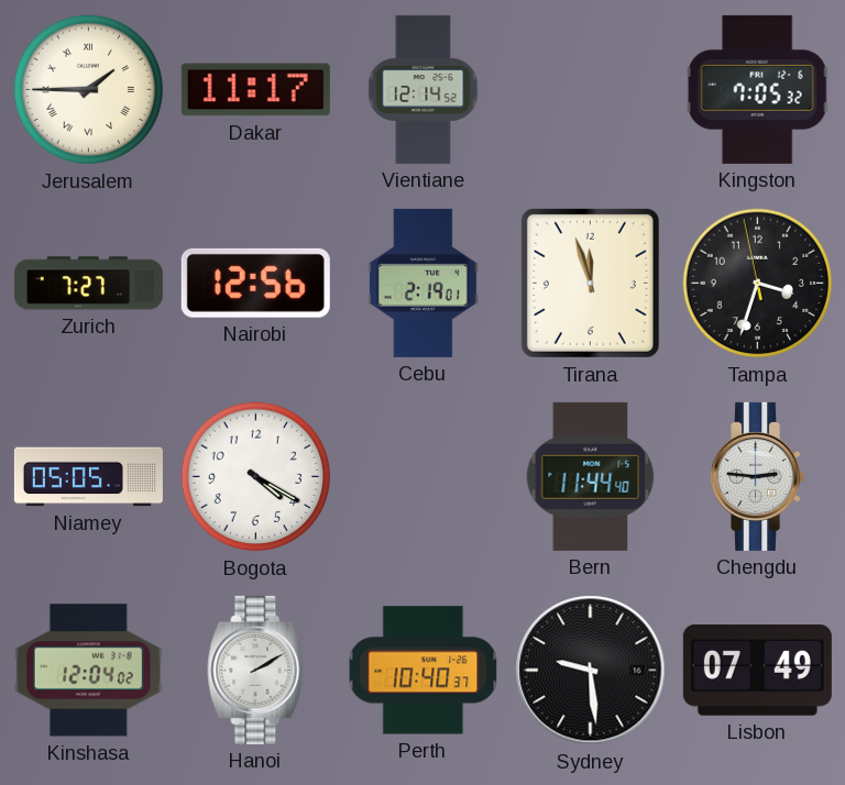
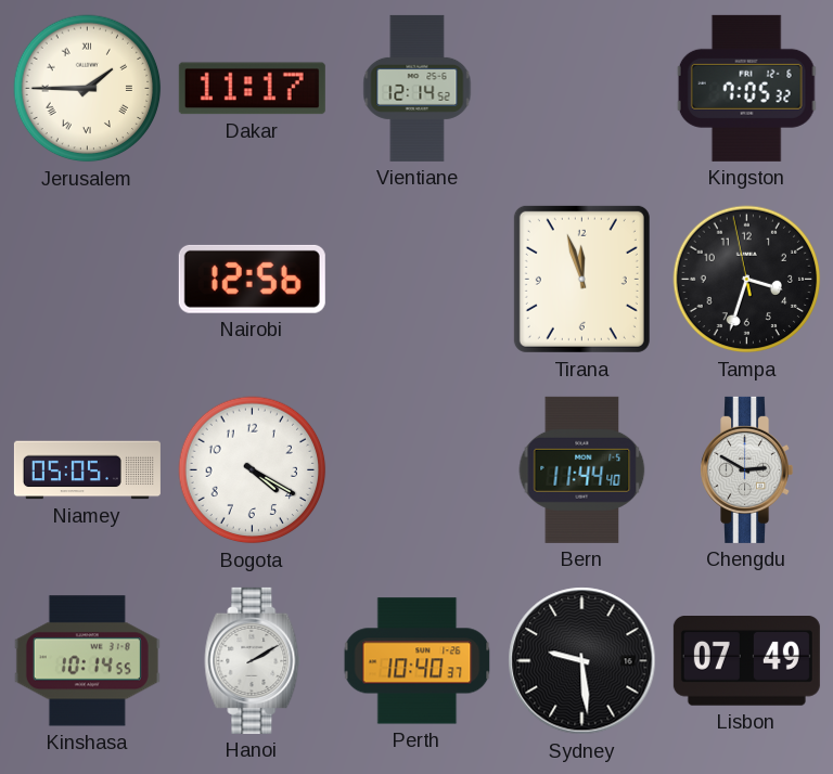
Zurich: 7:27 -> none
Cebu: 2:19 -> none
Chengdu: 2:46 -> 2:50
Kinshasa: 12:04 -> 10:14
